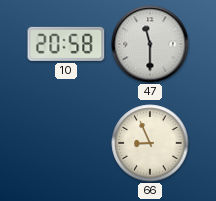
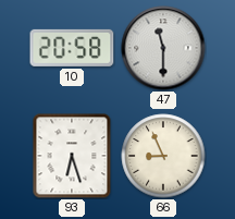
93: none -> 6:27
